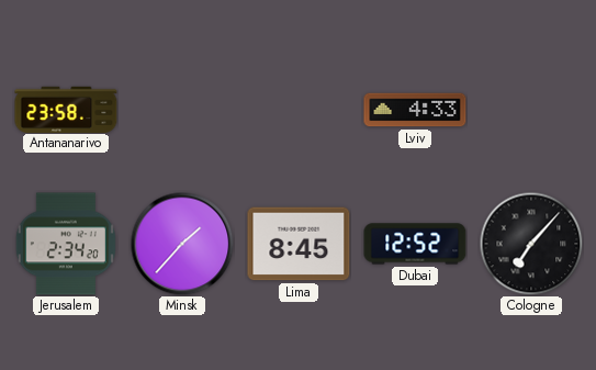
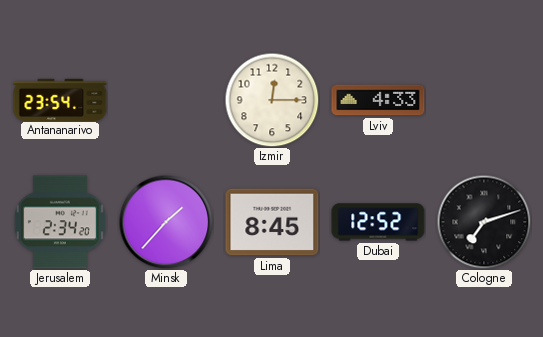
Antananarivo: 23:58 -> 23:54
Izmir: none -> 12:15
Cologne: 7:07 -> 7:12
